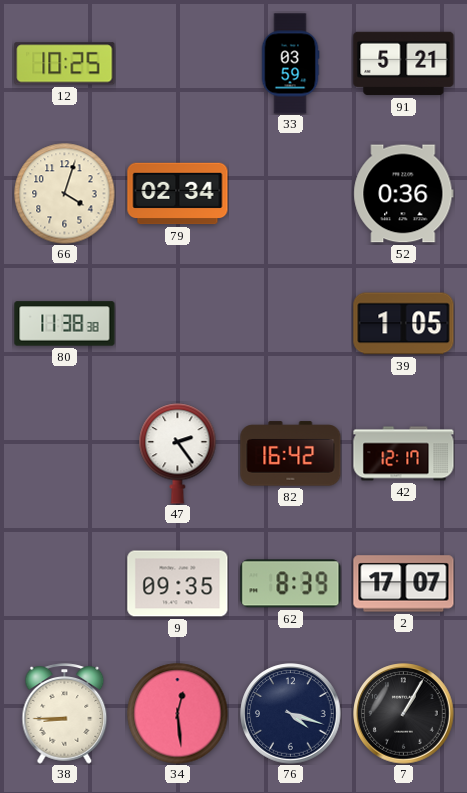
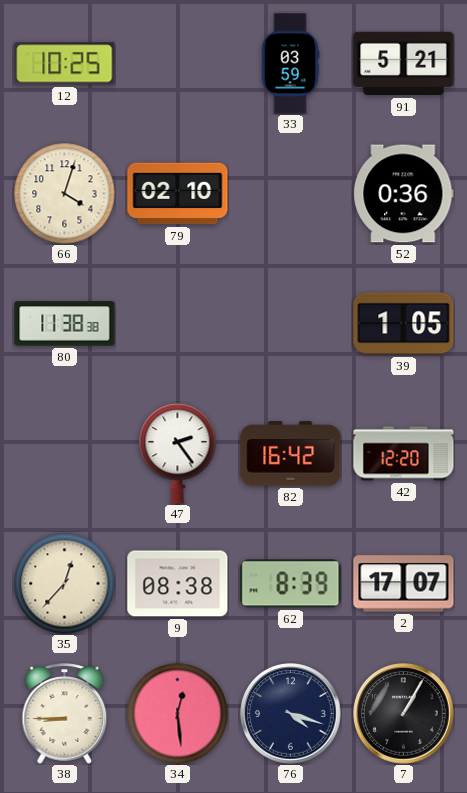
79: 02:34 -> 02:10
42: 12:17 -> 12:20
35: none -> 12:37
9: 09:35 -> 08:38
